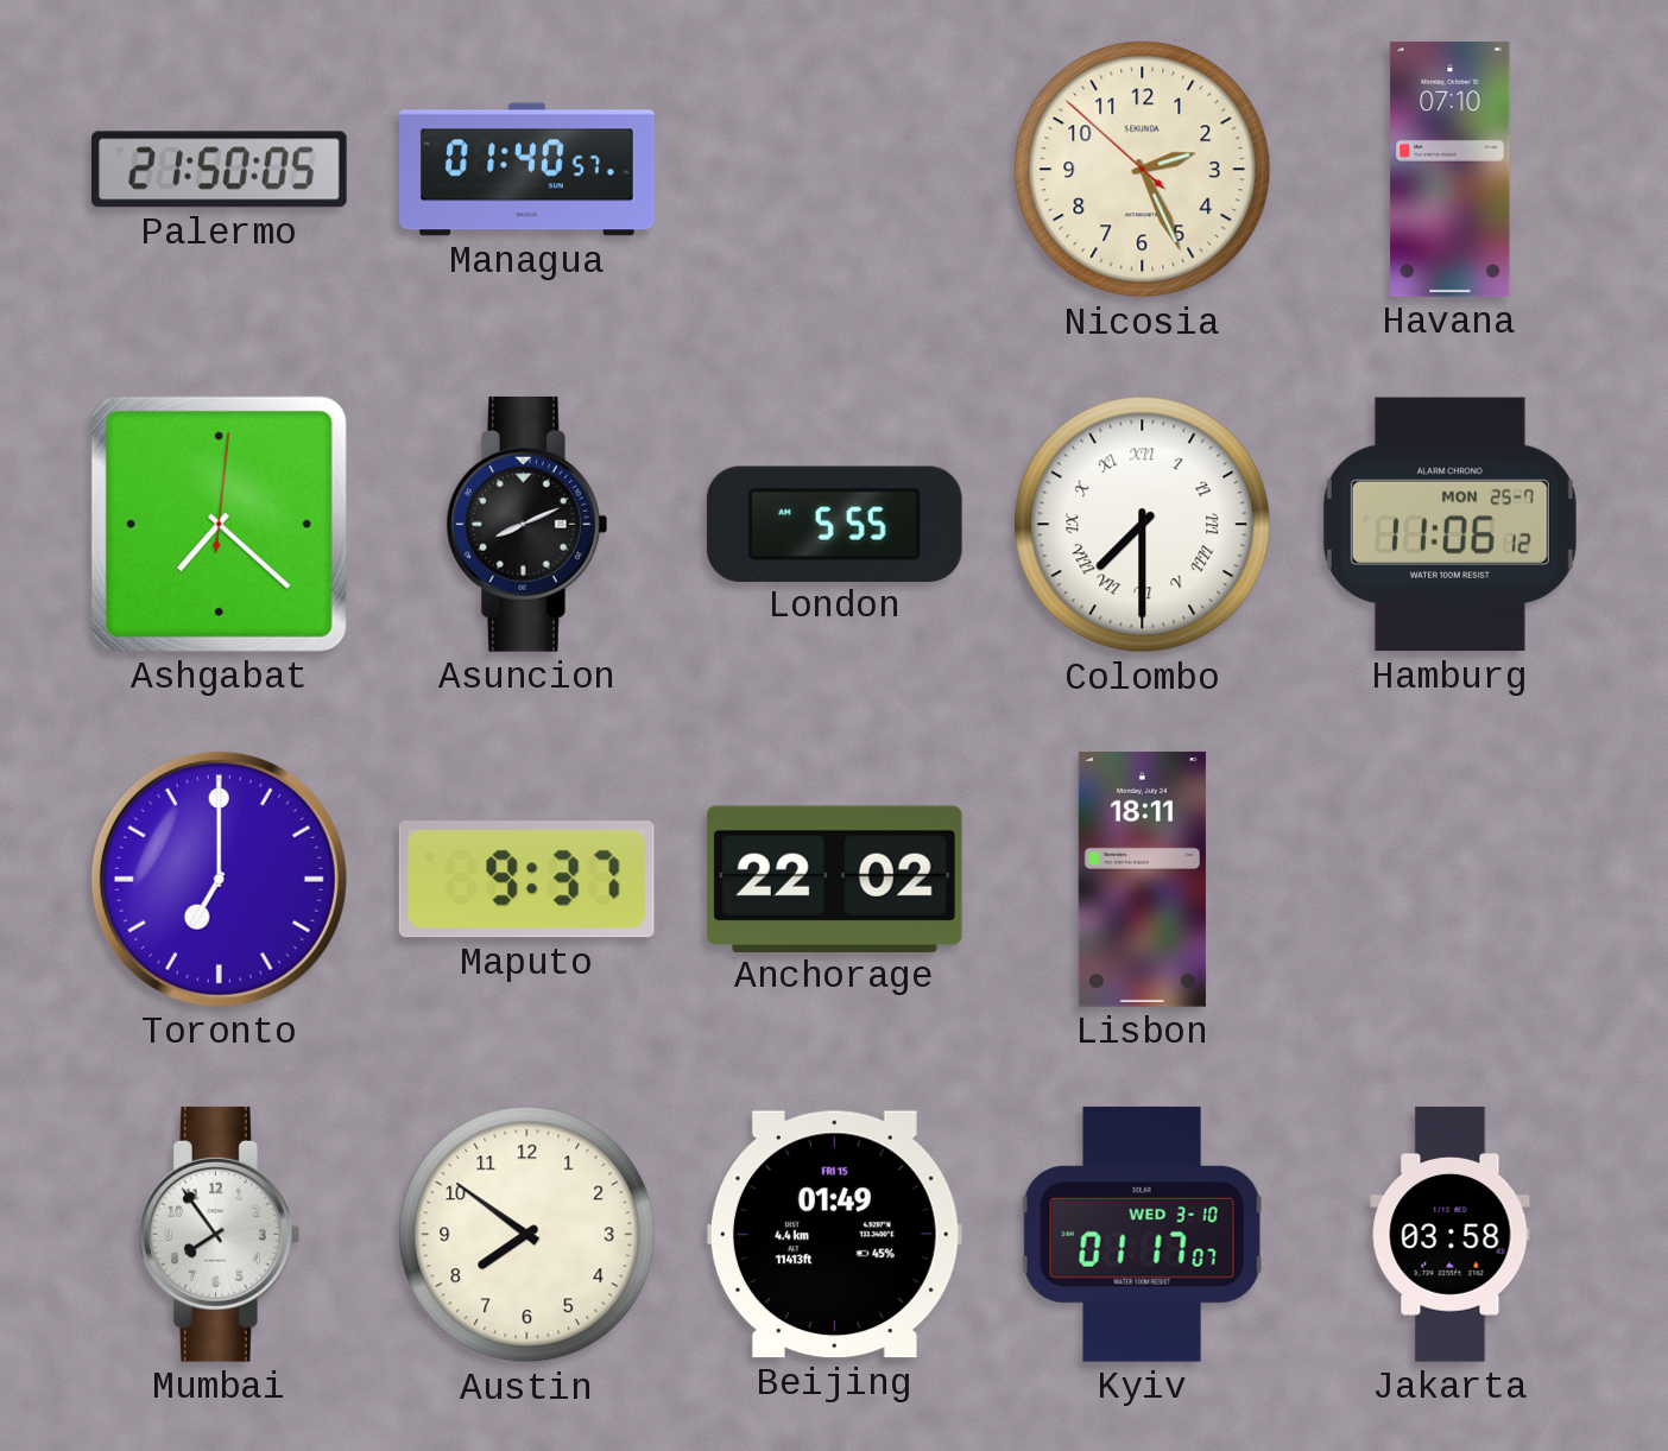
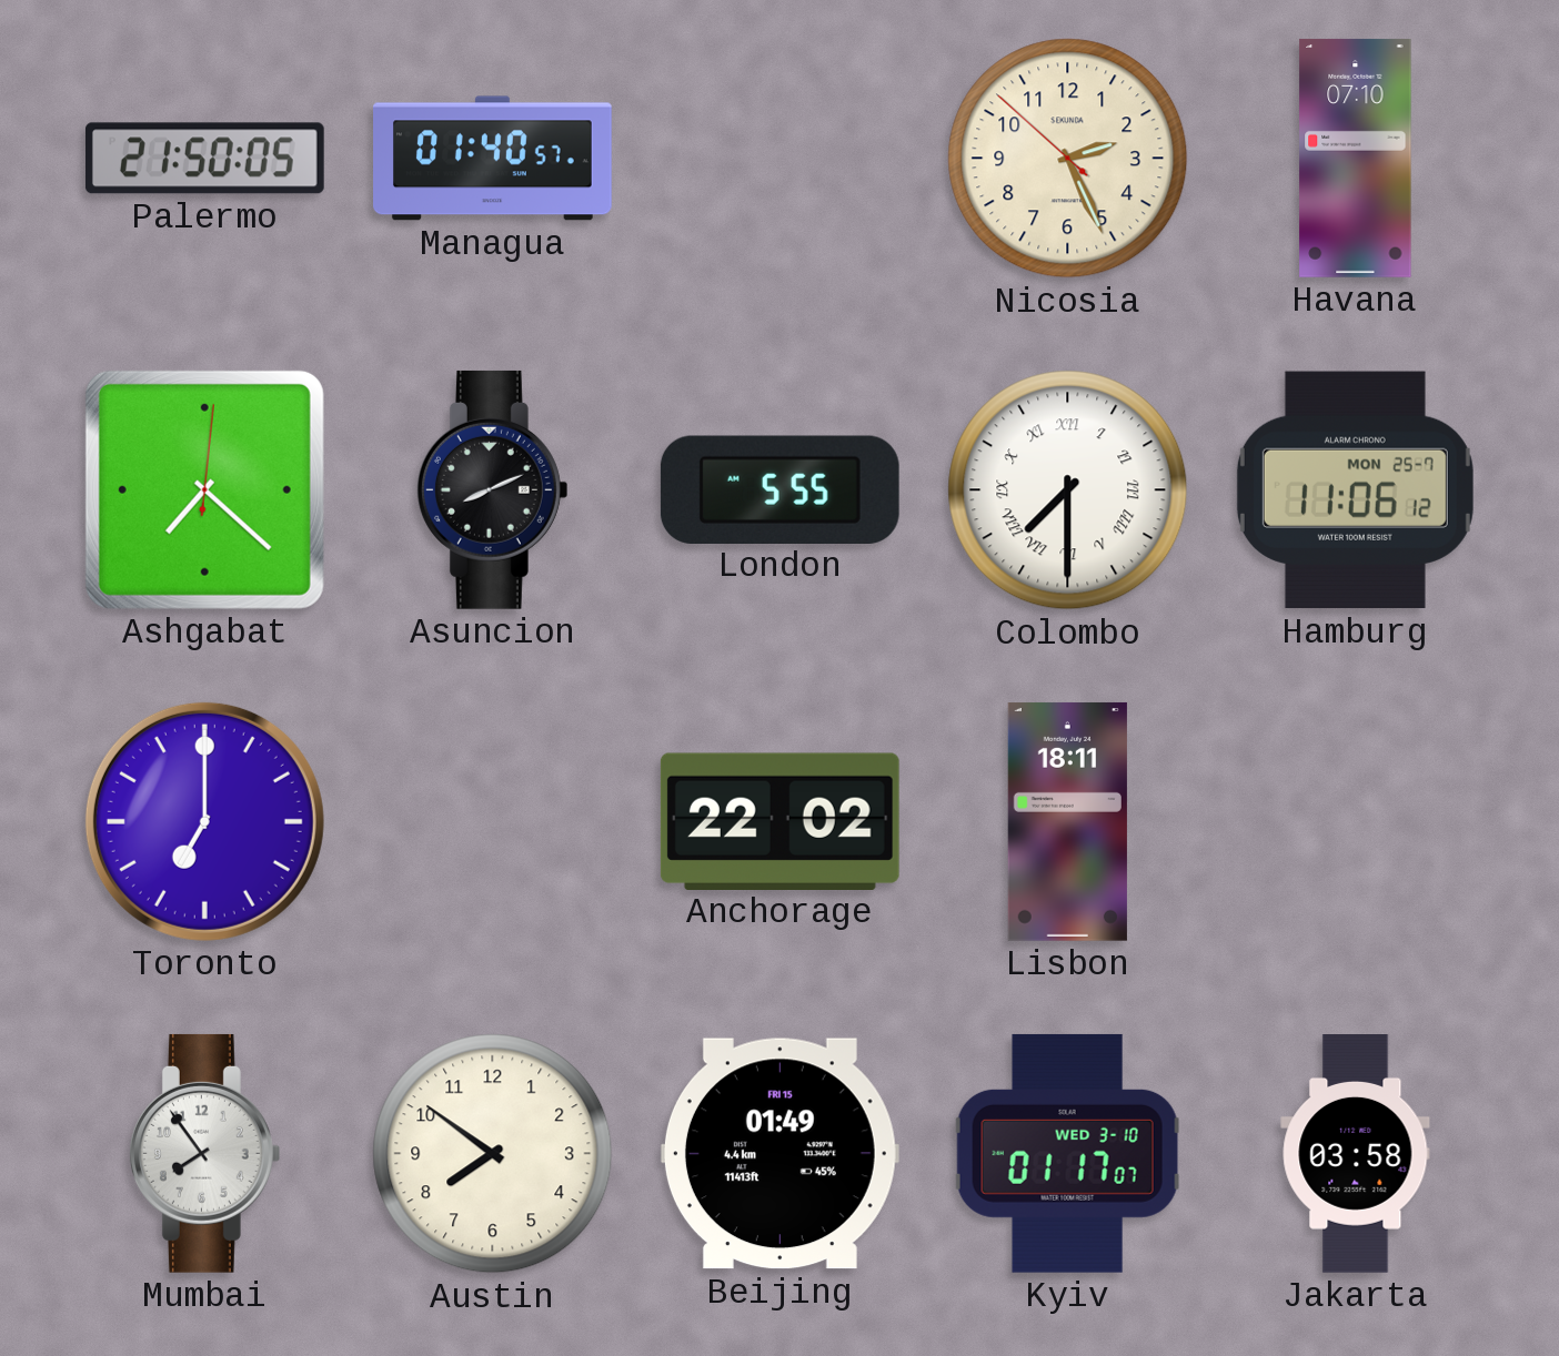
Maputo: 9:37 -> none
